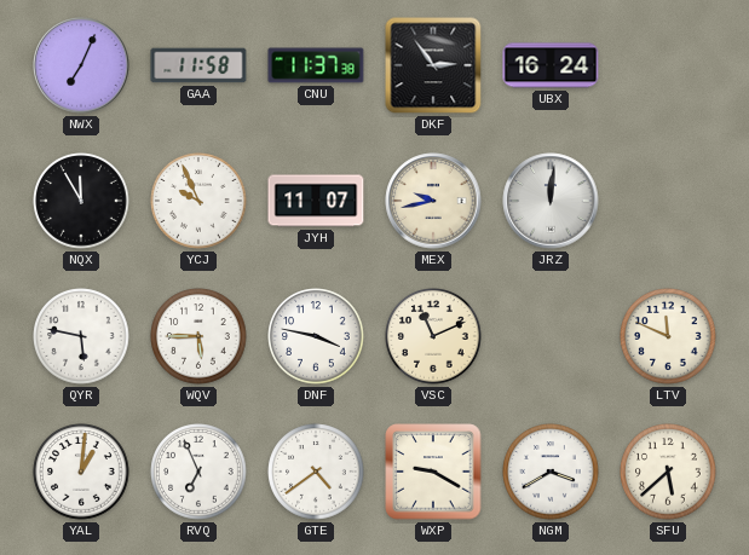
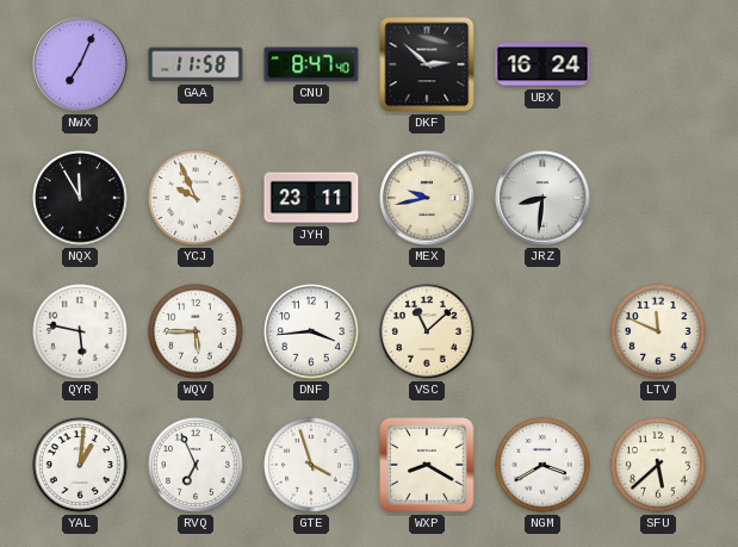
CNU: 11:37 -> 8:47
DKF: 2:54 -> 2:52
JYH: 11:07 -> 23:11
JRZ: 12:01 -> 8:31
DNF: 3:47 -> 3:44
VSC: 11:11 -> 11:08
GTE: 4:39 -> 3:57
WXP: 9:20 -> 8:20
